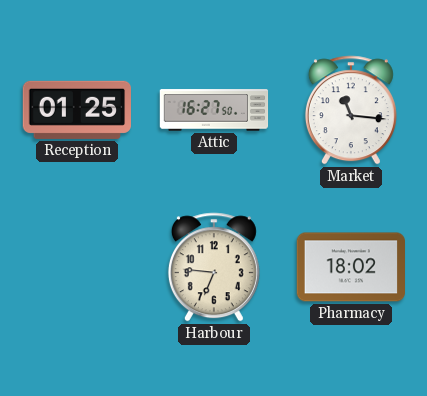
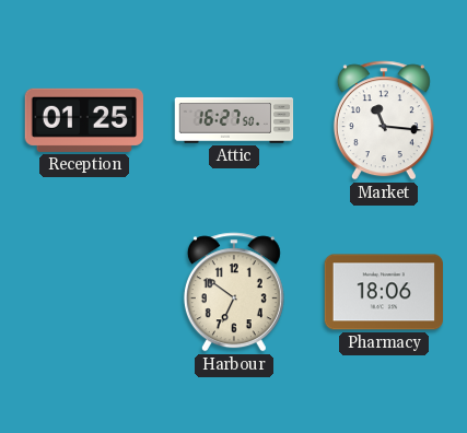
Harbour: 6:46 -> 6:51
Pharmacy: 18:02 -> 18:06
